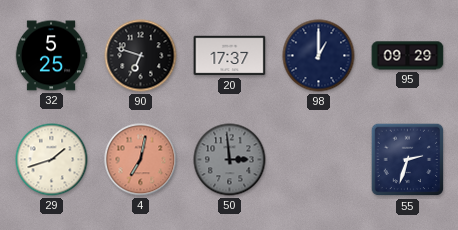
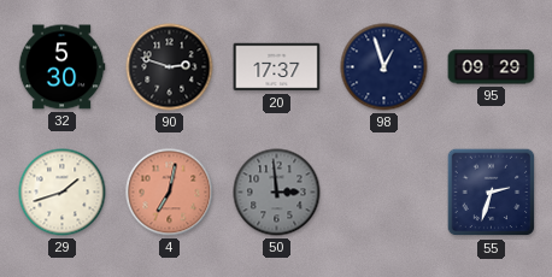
32: 5:25 -> 5:30
90: 6:48 -> 2:48
98: 1:00 -> 12:57
